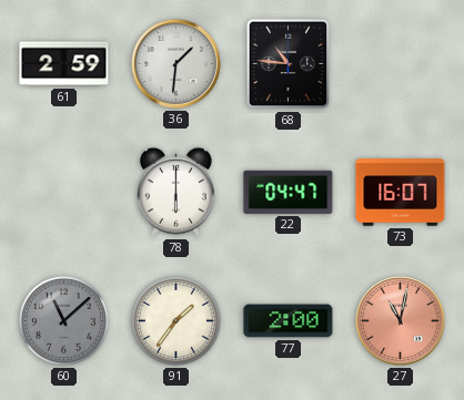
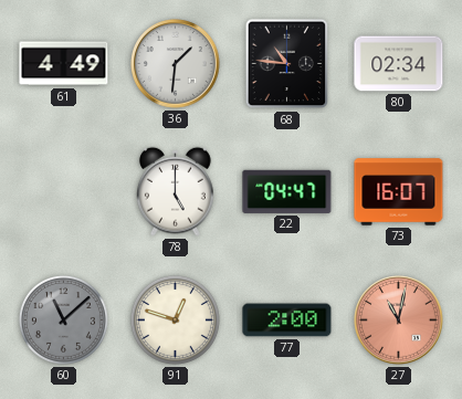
61: 2:59 -> 4:49
80: none -> 02:34
78: 6:00 -> 5:00
91: 1:36 -> 12:48
